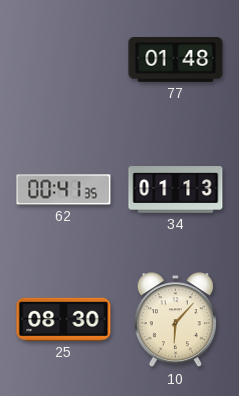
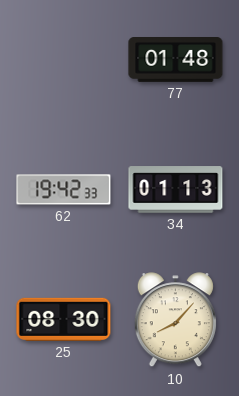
62: 00:41 -> 19:42
10: 6:07 -> 8:07
